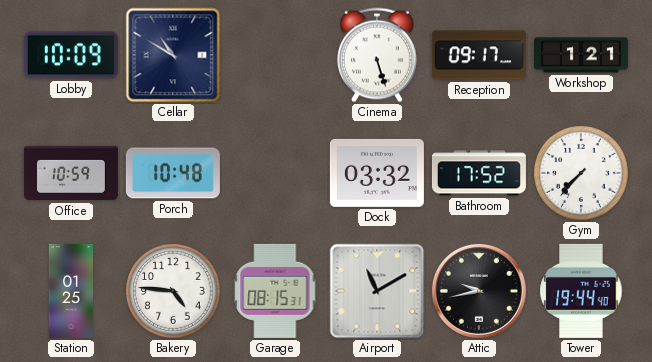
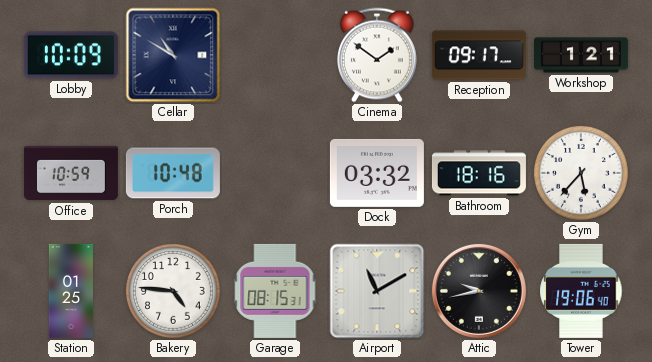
Cinema: 5:27 -> 1:51
Bathroom: 17:52 -> 18:16
Gym: 7:37 -> 5:37
Tower: 19:44 -> 19:06
